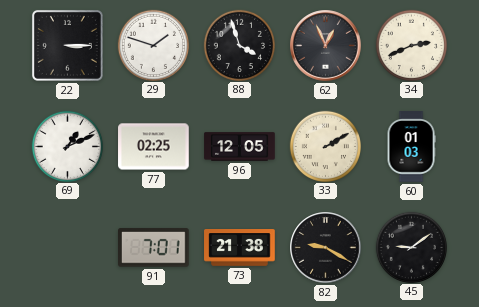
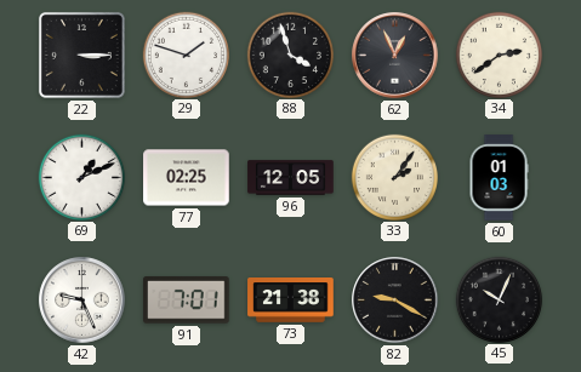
34: 2:41 -> 2:39
33: 2:10 -> 2:06
42: none -> 9:26
45: 9:09 -> 10:04
